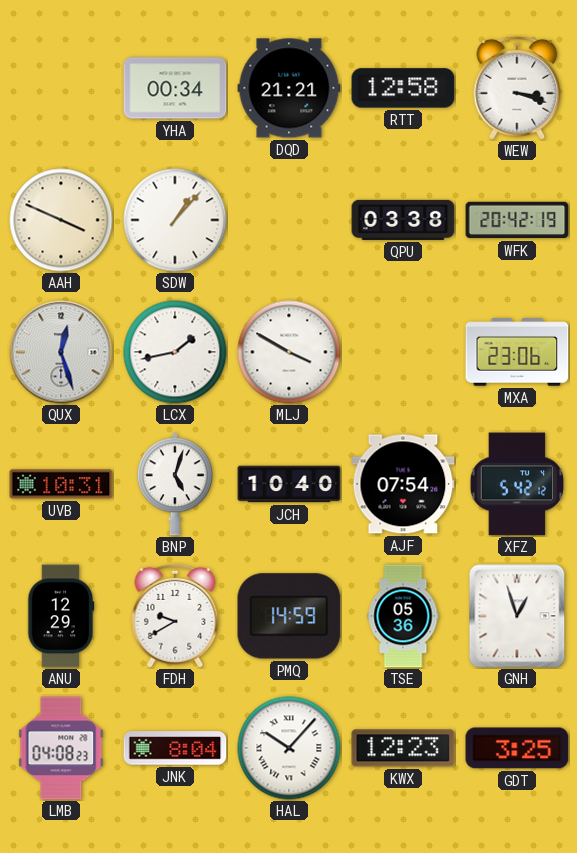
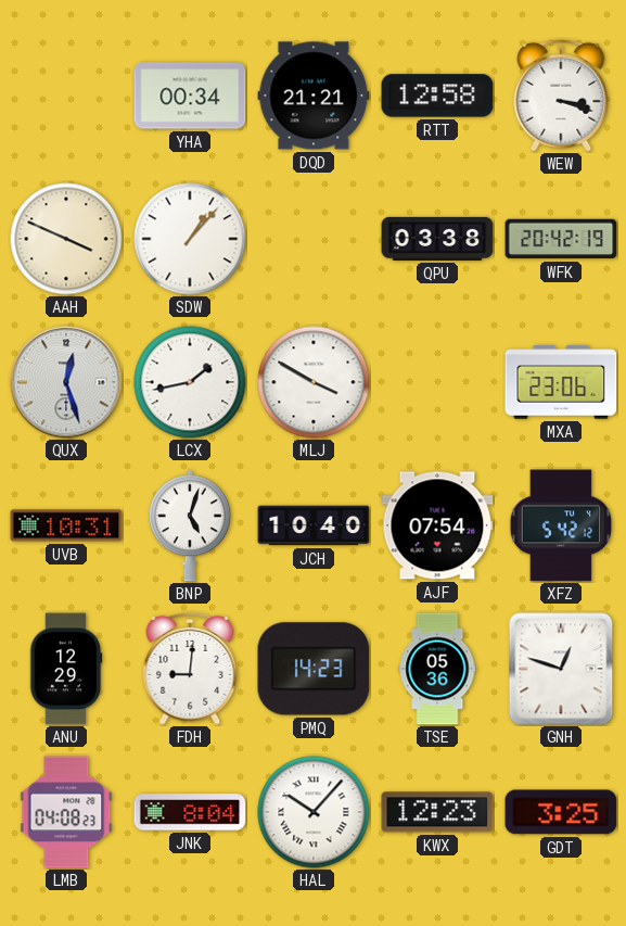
FDH: 9:40 -> 9:01
PMQ: 14:59 -> 14:23
GNH: 12:57 -> 12:48
